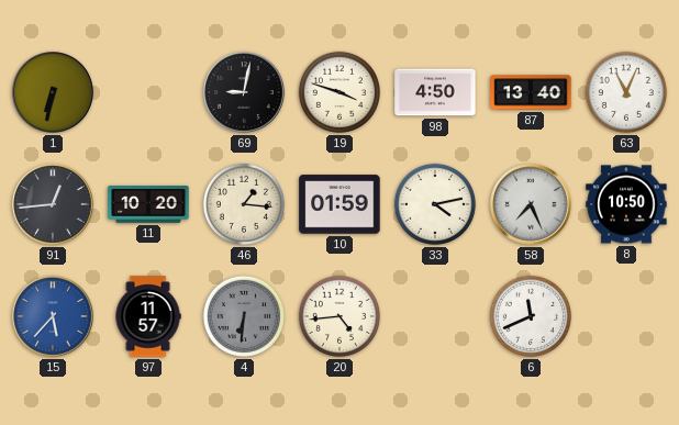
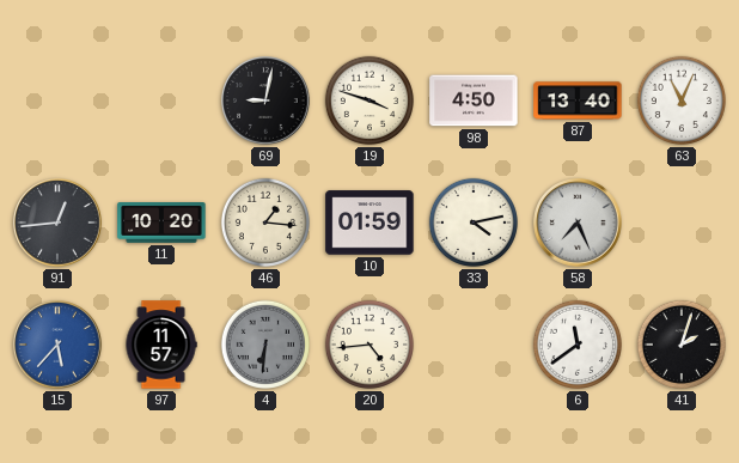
1: 6:32 -> none
8: 10:50 -> none
6: 11:41 -> 11:39
41: none -> 2:03
